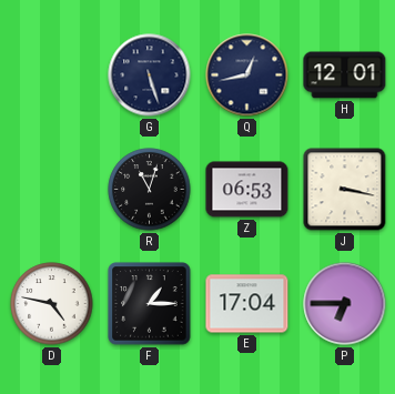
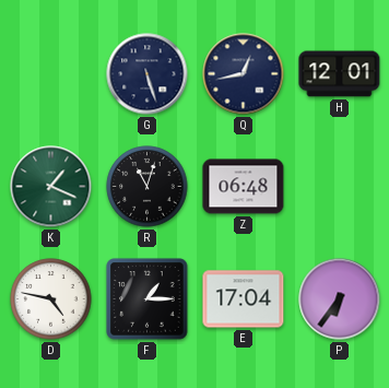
K: none -> 1:19
Z: 06:53 -> 06:48
J: 3:17 -> none
P: 6:45 -> 6:36
